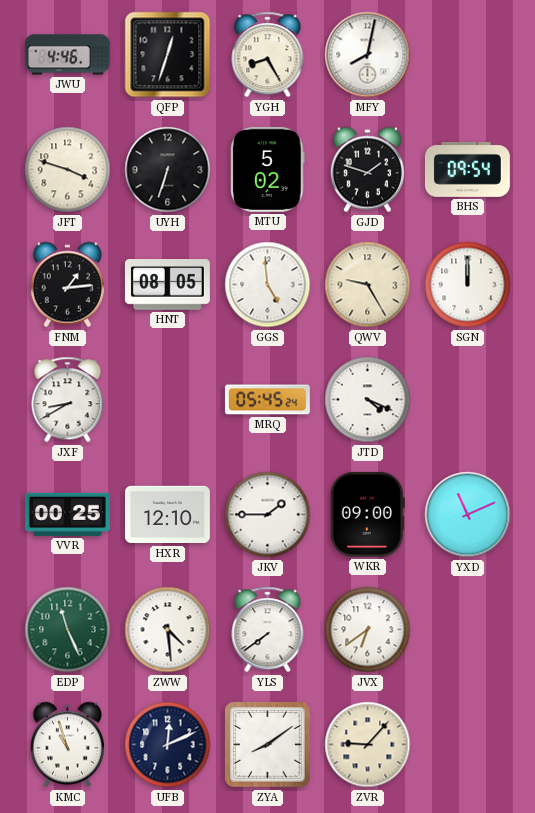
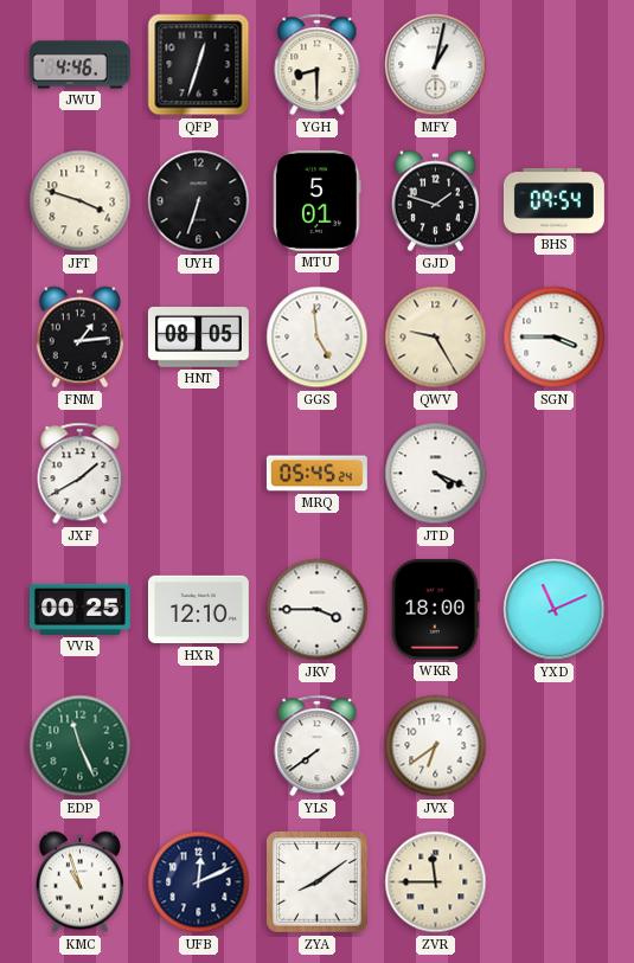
YGH: 8:25 -> 8:30
MFY: 8:02 -> 1:02
MTU: 5:02 -> 5:01
SGN: 12:00 -> 3:45
JXF: 8:40 -> 1:40
JKV: 1:45 -> 3:45
WKR: 09:00 -> 18:00
ZWW: 4:29 -> none
ZVR: 9:07 -> 11:45
